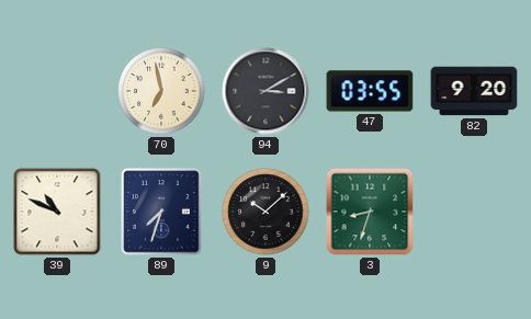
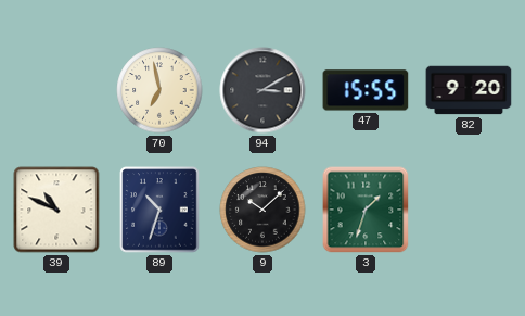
47: 03:55 -> 15:55
89: 7:33 -> 10:33
3: 8:33 -> 1:33
